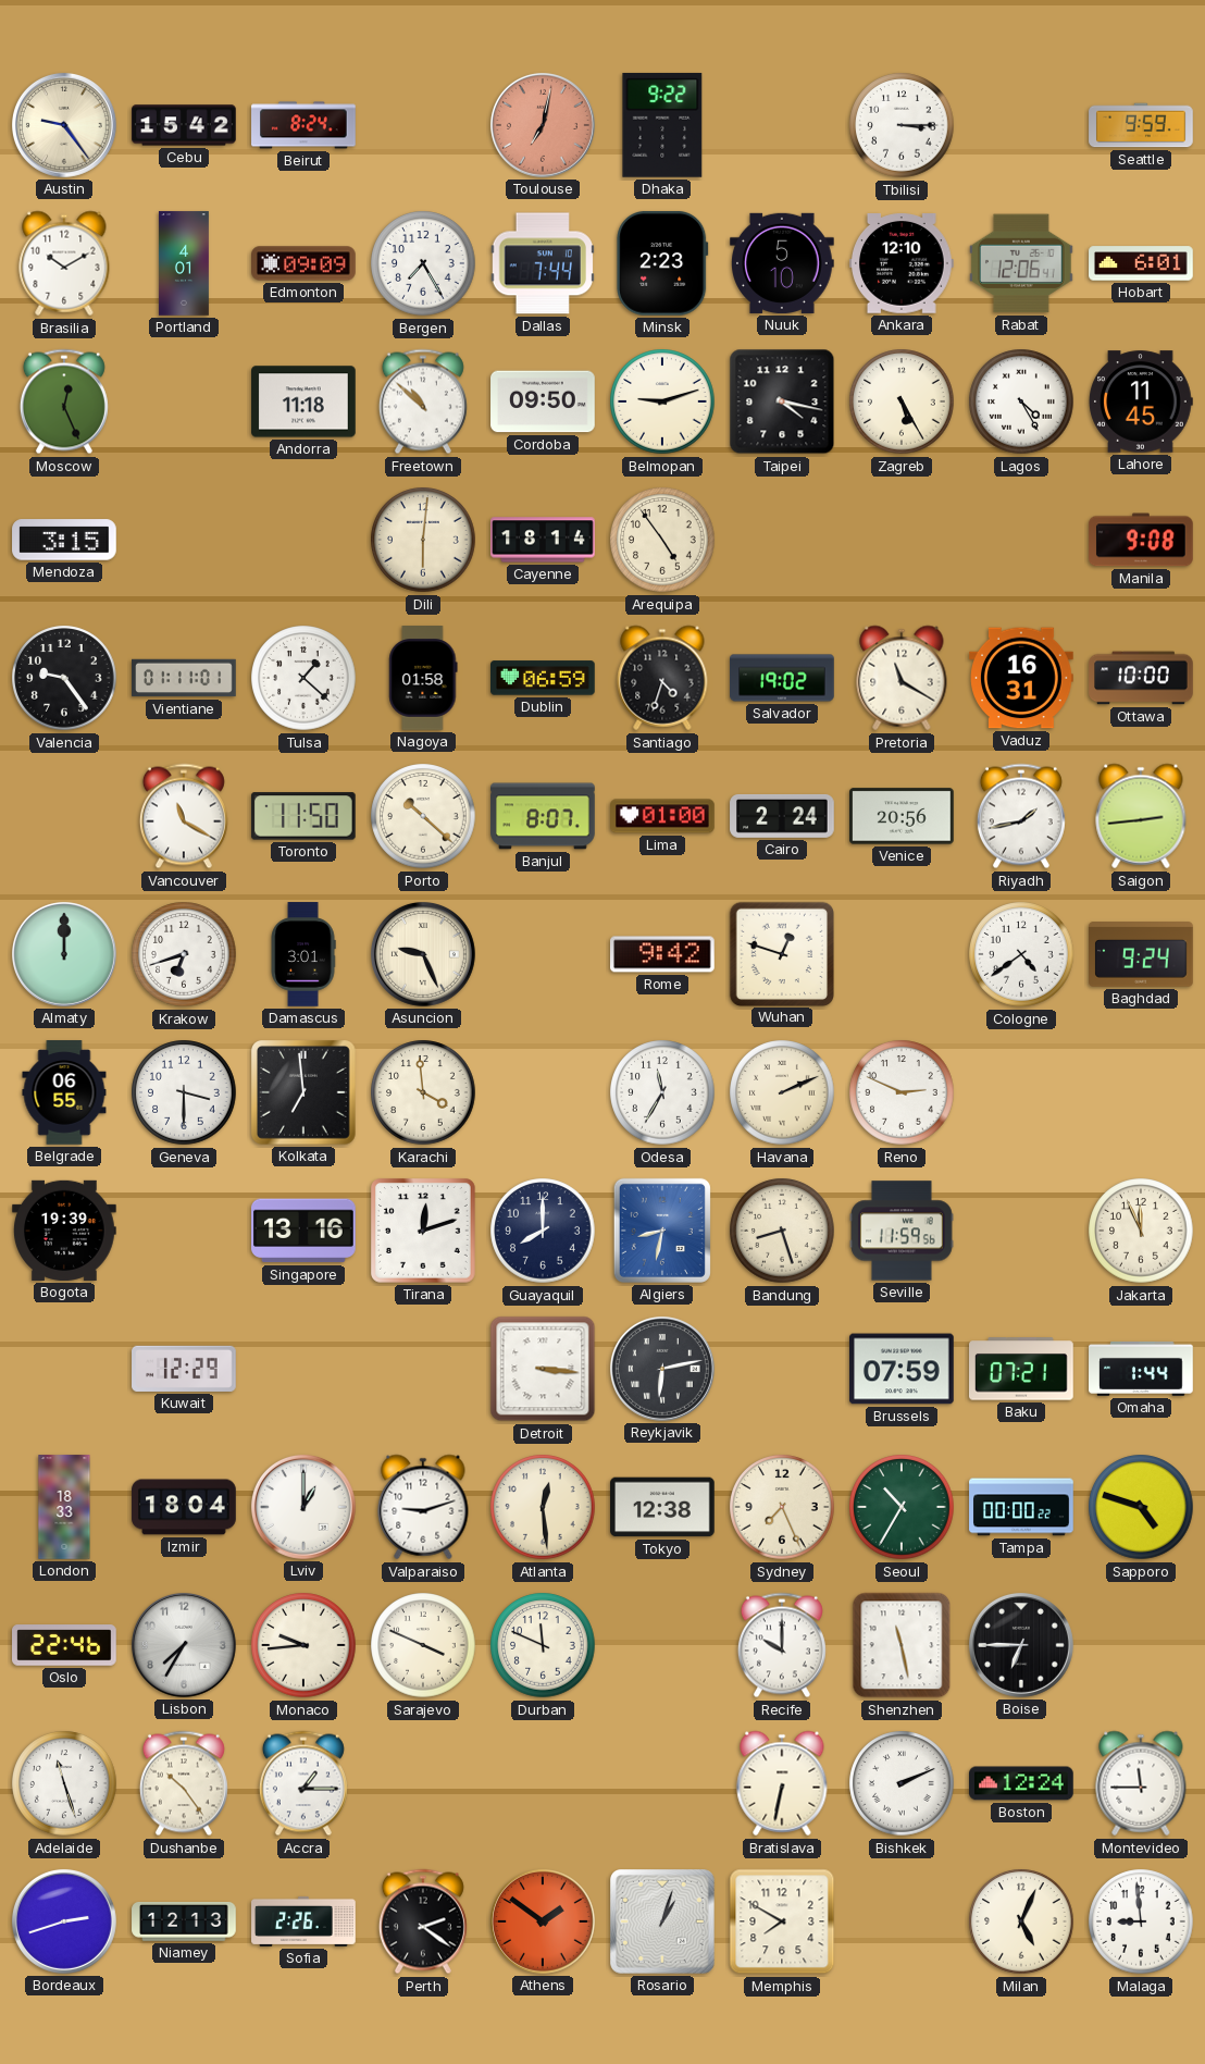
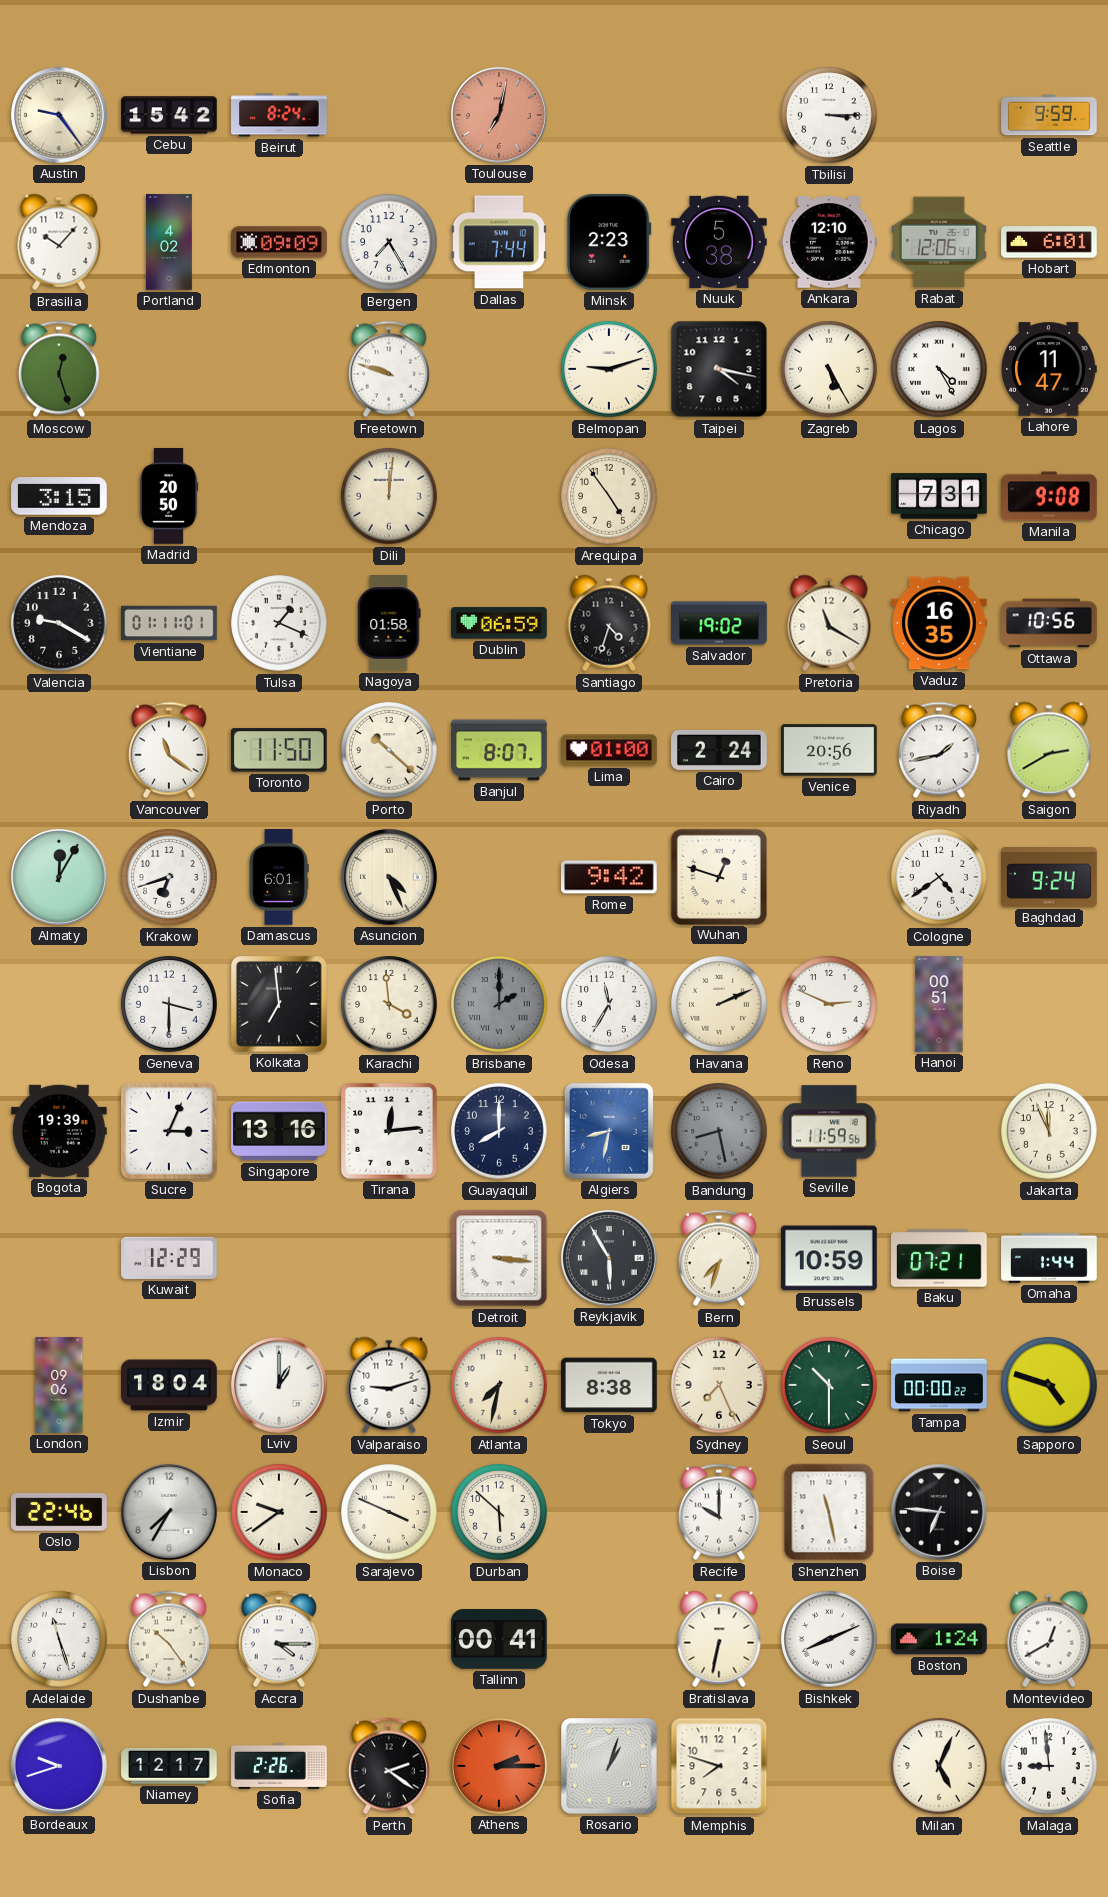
Dhaka: 9:22 -> none
Brasilia: 10:10 -> 10:07
Portland: 4:01 -> 4:02
Nuuk: 5:10 -> 5:38
Moscow: 12:26 -> 12:27
Andorra: 11:18 -> none
Freetown: 10:52 -> 9:48
Cordoba: 09:50 -> none
Lahore: 11:45 -> 11:47
Madrid: none -> 20:50
Dili: 6:01 -> 12:01
Cayenne: 18:14 -> none
Chicago: none -> 7:31
Valencia: 9:24 -> 9:20
Tulsa: 1:22 -> 1:19
Vaduz: 16:31 -> 16:35
Ottawa: 10:00 -> 10:56
Vancouver: 11:20 -> 11:21
Saigon: 2:44 -> 2:40
Almaty: 12:00 -> 12:05
Damascus: 3:01 -> 6:01
Asuncion: 9:26 -> 4:26
Belgrade: 06:55 -> none
Brisbane: none -> 2:00
Hanoi: none -> 00:51
Sucre: none -> 3:04
Tirana: 12:12 -> 12:14
Bandung: 8:27 -> 8:28
Bandung dial: cream -> grey
Reykjavik: 6:13 -> 5:55
Bern: none -> 7:33
Brussels: 07:59 -> 10:59
London: 18:33 -> 09:06
Atlanta: 12:29 -> 7:32
Tokyo: 12:38 -> 8:38
Seoul: 10:35 -> 10:30
Monaco: 9:44 -> 9:39
Durban: 11:49 -> 5:52
Boise: 6:45 -> 6:46
Accra: 1:15 -> 4:15
Tallinn: none -> 00:41
Bishkek: 2:11 -> 8:11
Boston: 12:24 -> 1:24
Montevideo: 11:45 -> 12:40
Bordeaux: 2:42 -> 9:42
Niamey: 12:13 -> 12:17
Athens: 1:51 -> 2:15
Memphis: 7:50 -> 7:48
